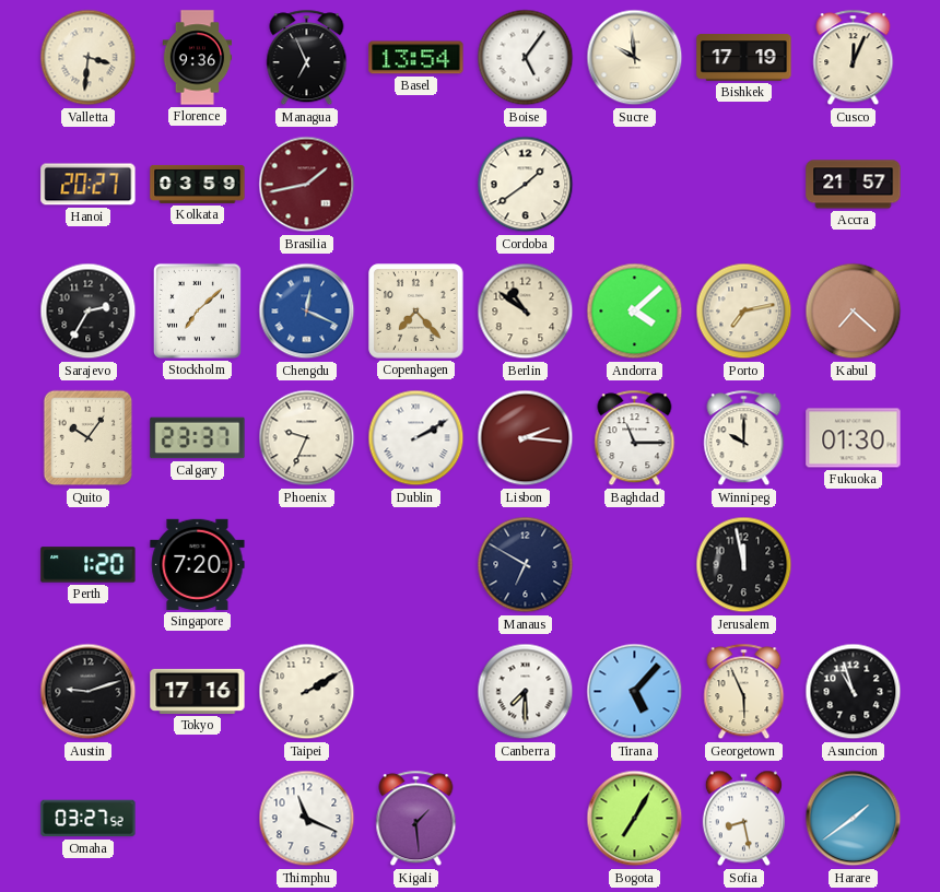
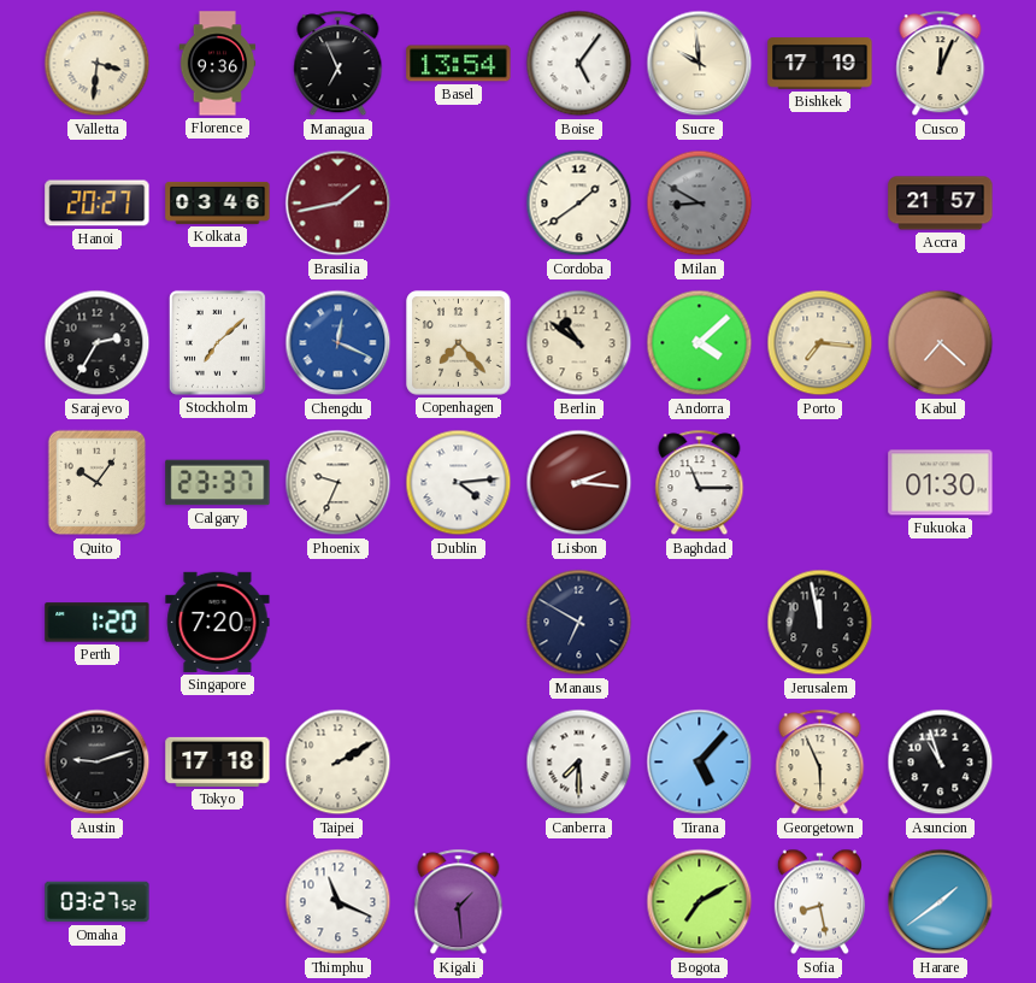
Kolkata: 03:59 -> 03:46
Milan: none -> 8:50
Porto: 7:13 -> 7:16
Dublin: 2:10 -> 4:14
Winnipeg: 10:00 -> none
Tokyo: 17:16 -> 17:18
Bogota: 7:05 -> 7:10
